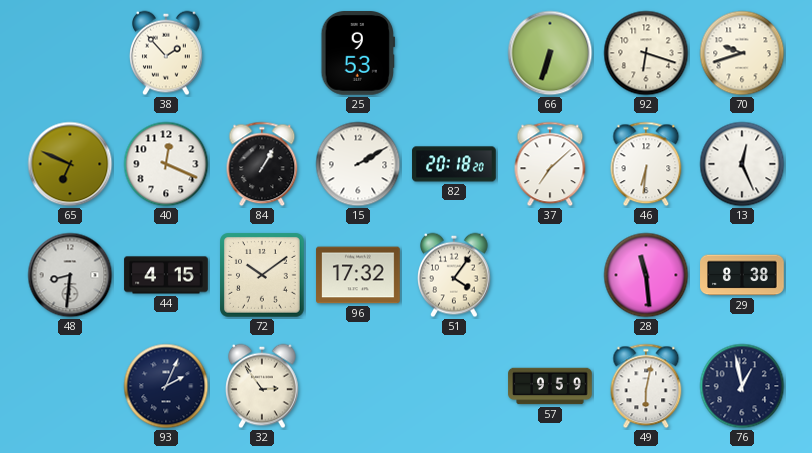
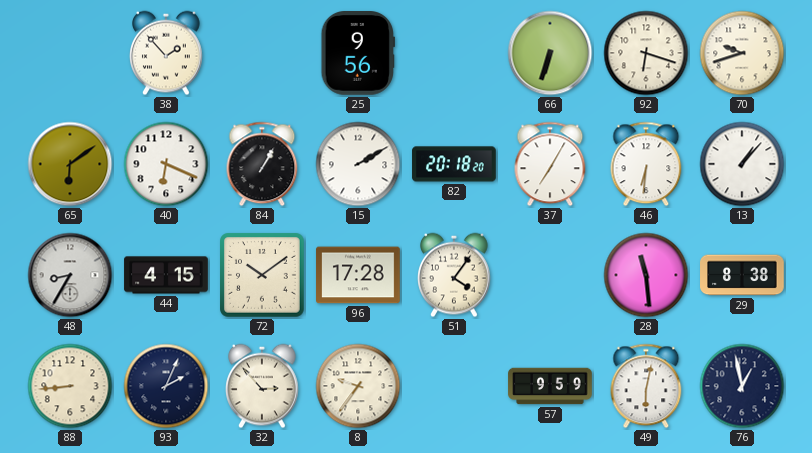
25: 9:53 -> 9:56
65: 6:49 -> 6:09
40: 12:19 -> 6:19
37: 7:08 -> 7:05
13: 12:26 -> 1:07
48: 8:31 -> 8:35
96: 17:32 -> 17:28
88: none -> 8:44
32: 2:54 -> 2:53
8: none -> 9:36
